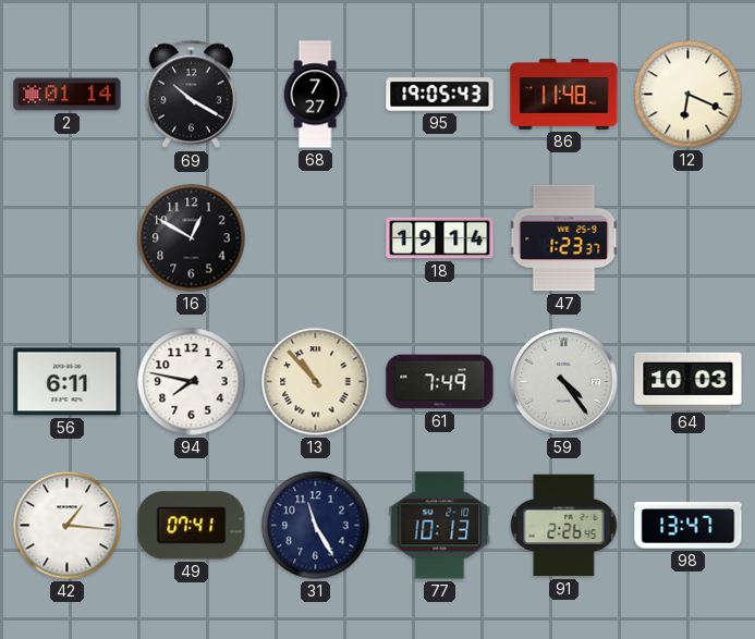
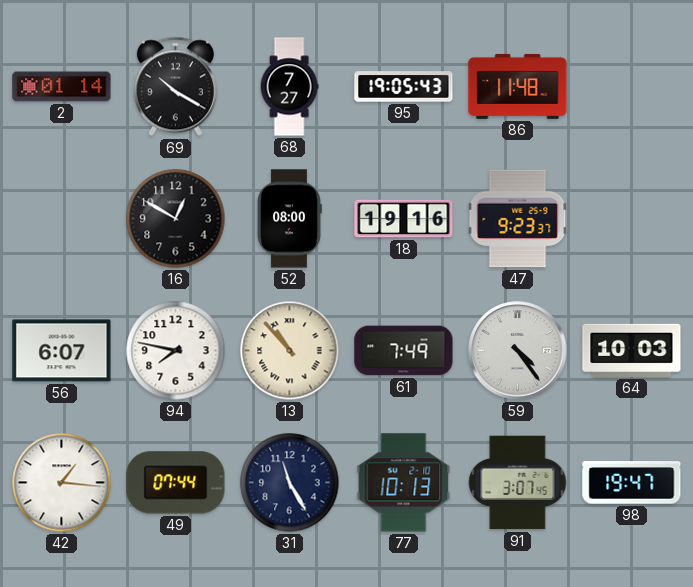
12: 6:19 -> none
52: none -> 08:00
18: 19:14 -> 19:16
47: 1:23 -> 9:23
56: 6:11 -> 6:07
49: 07:41 -> 07:44
91: 2:26 -> 3:07
98: 13:47 -> 19:47
